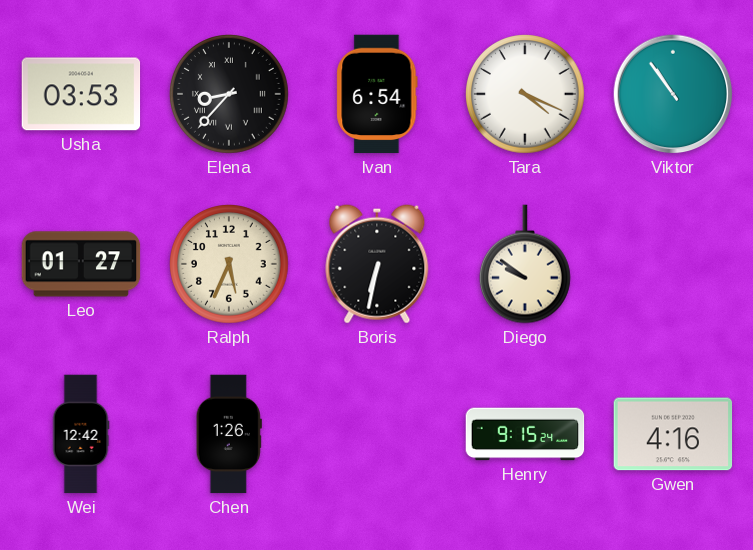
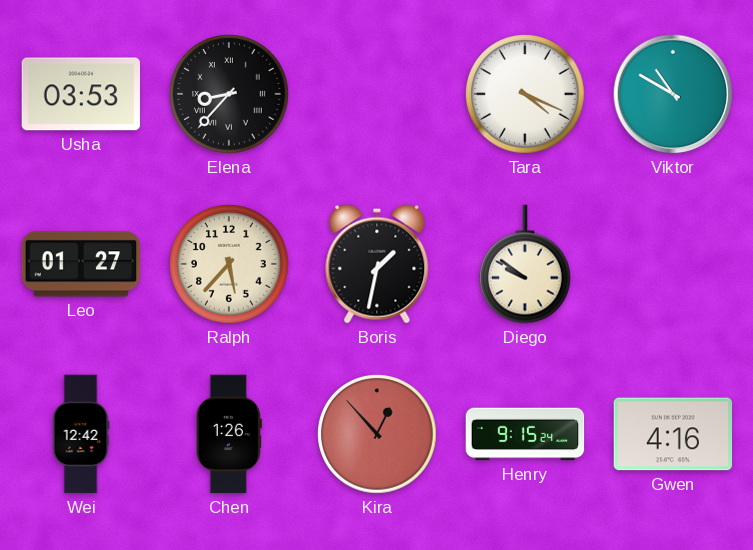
Ivan: 6:54 -> none
Viktor: 10:54 -> 10:50
Ralph: 5:34 -> 5:37
Boris: 6:32 -> 1:32
Kira: none -> 12:53
